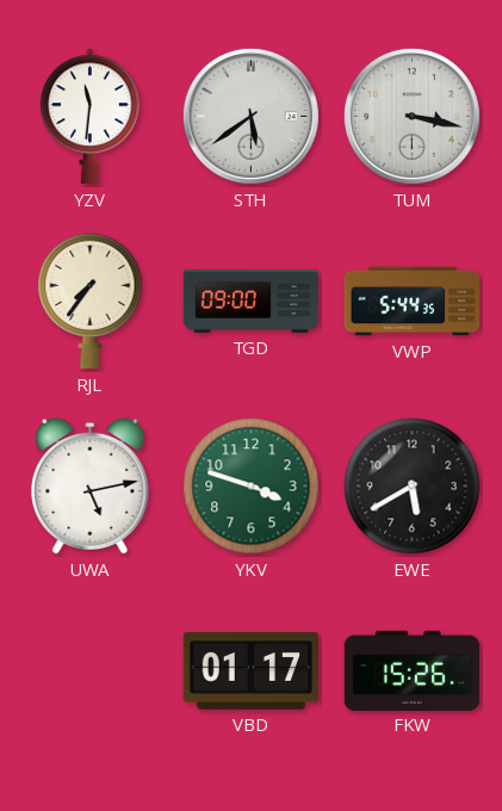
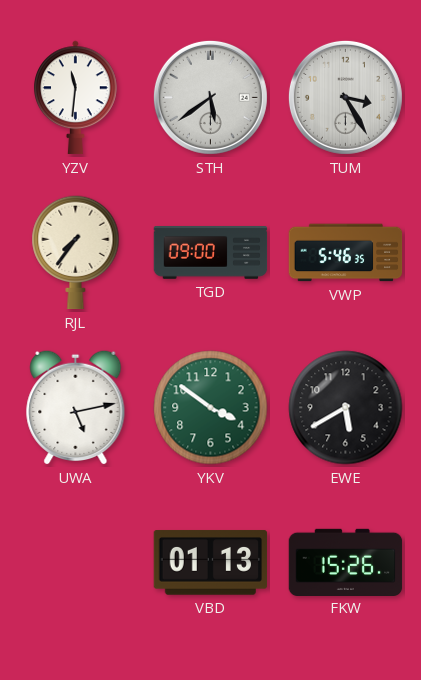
TUM: 3:17 -> 3:25
VWP: 5:44 -> 5:46
YKV: 3:48 -> 3:51
VBD: 01:17 -> 01:13
